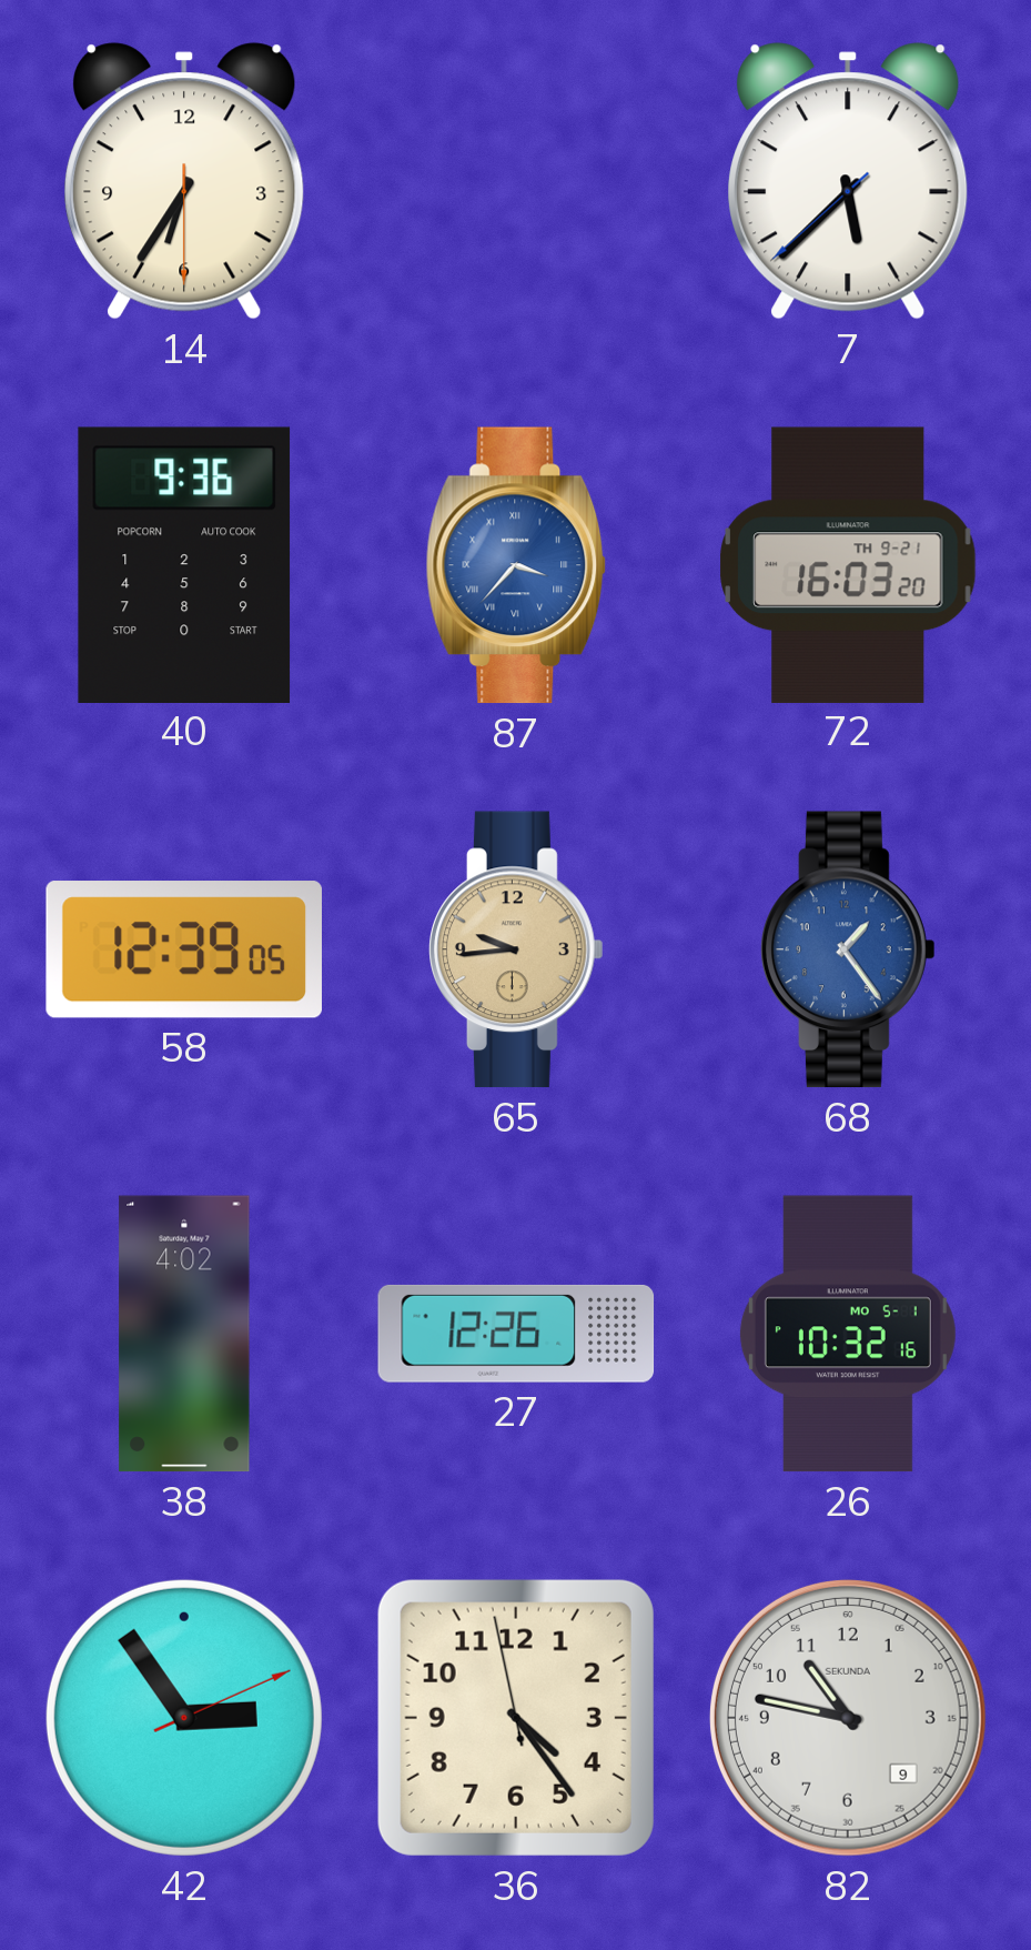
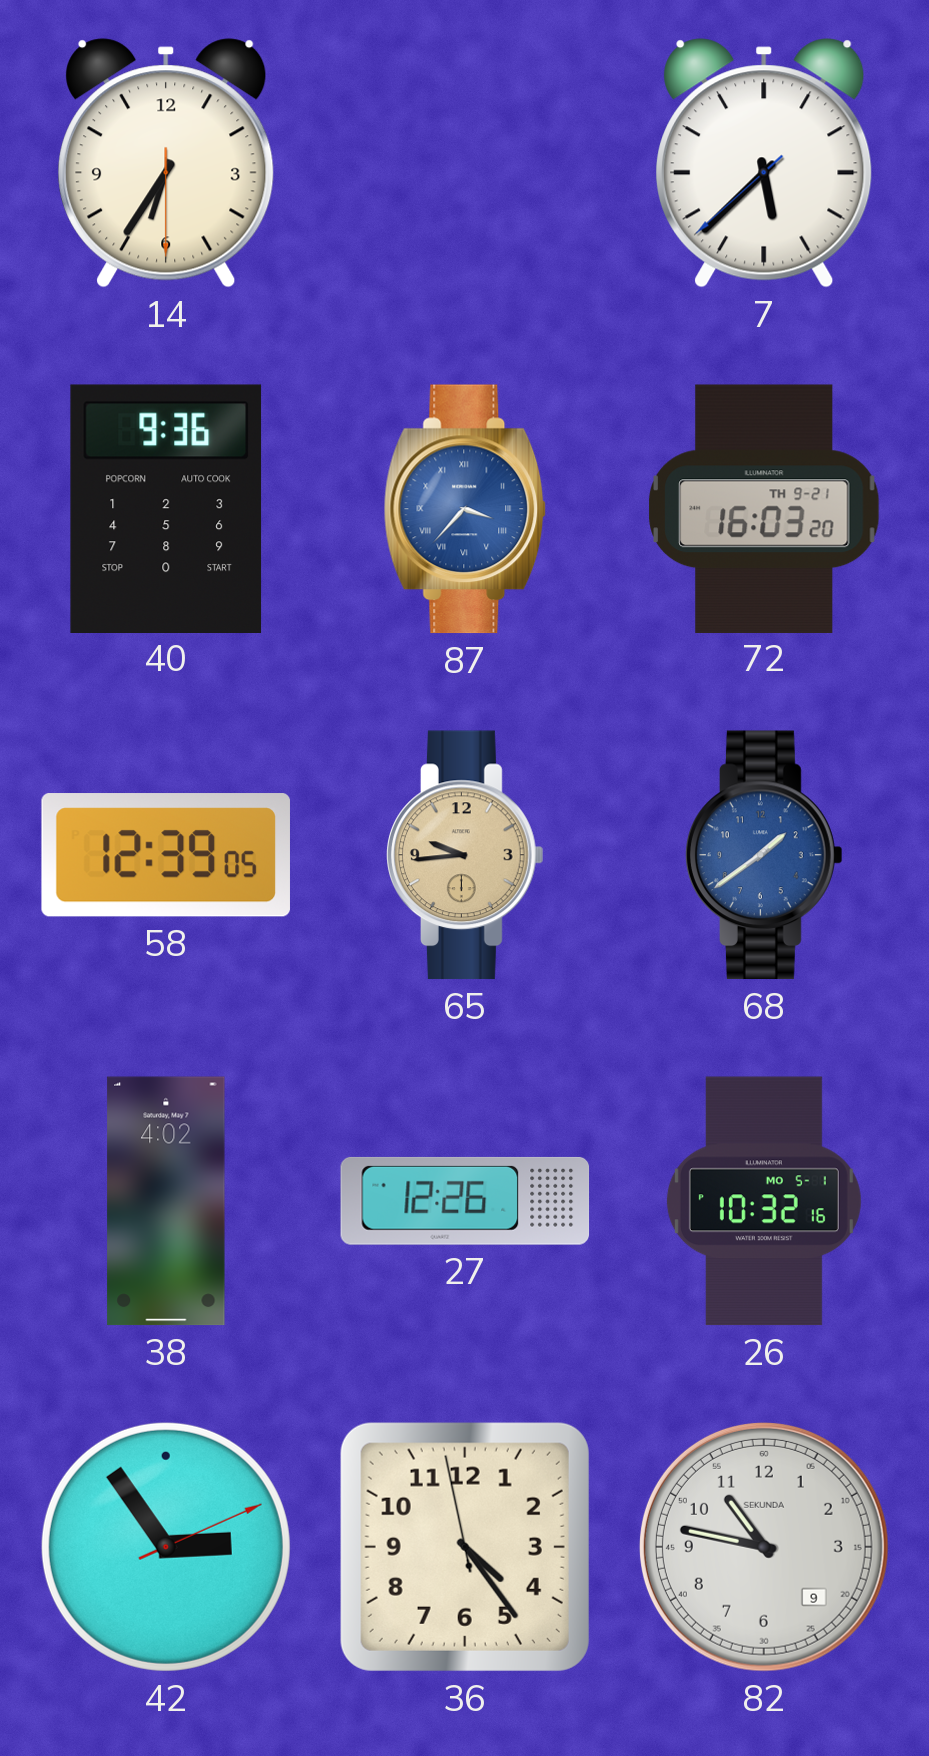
68: 1:24 -> 1:39
